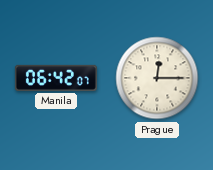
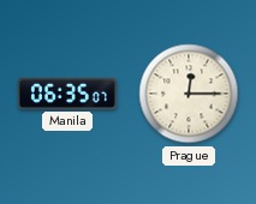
Manila: 06:42 -> 06:35
